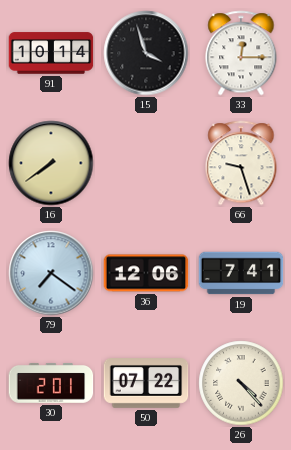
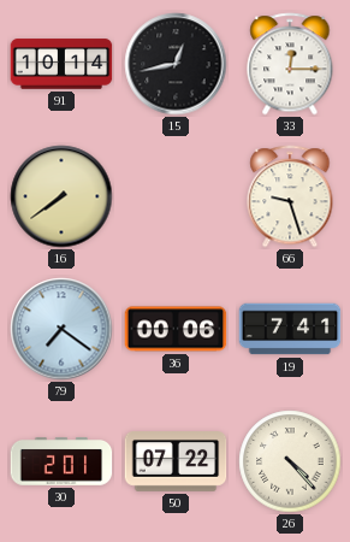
15: 3:57 -> 12:43
36: 12:06 -> 00:06
